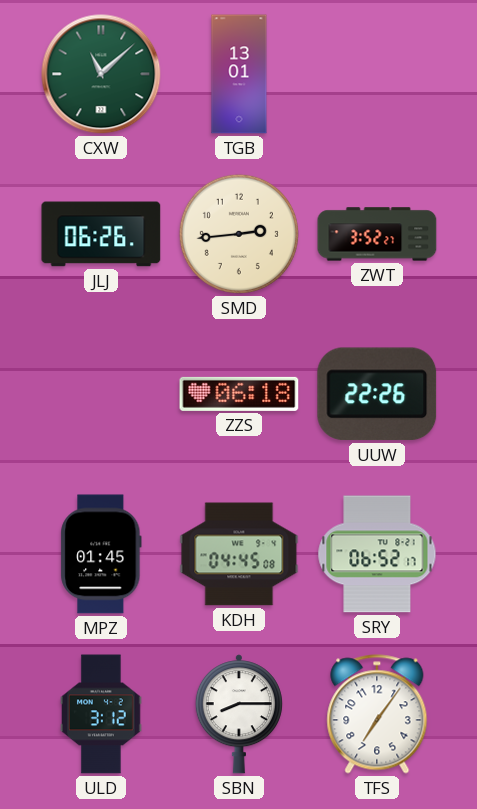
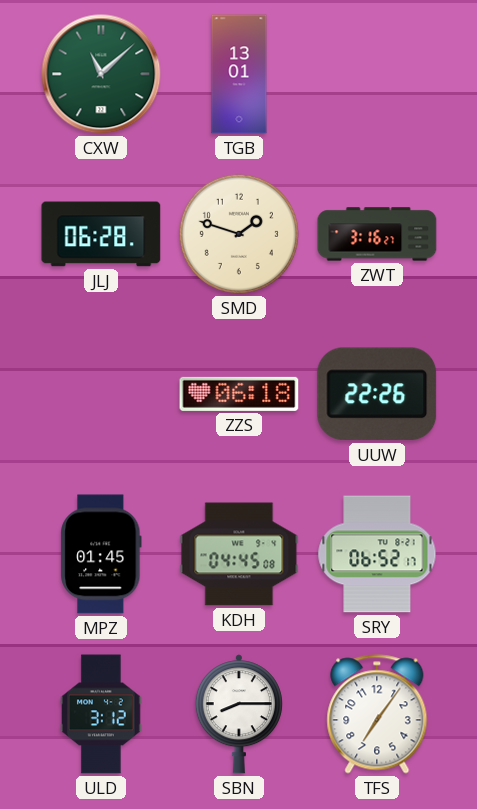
JLJ: 06:26 -> 06:28
SMD: 2:44 -> 1:48
ZWT: 3:52 -> 3:16
